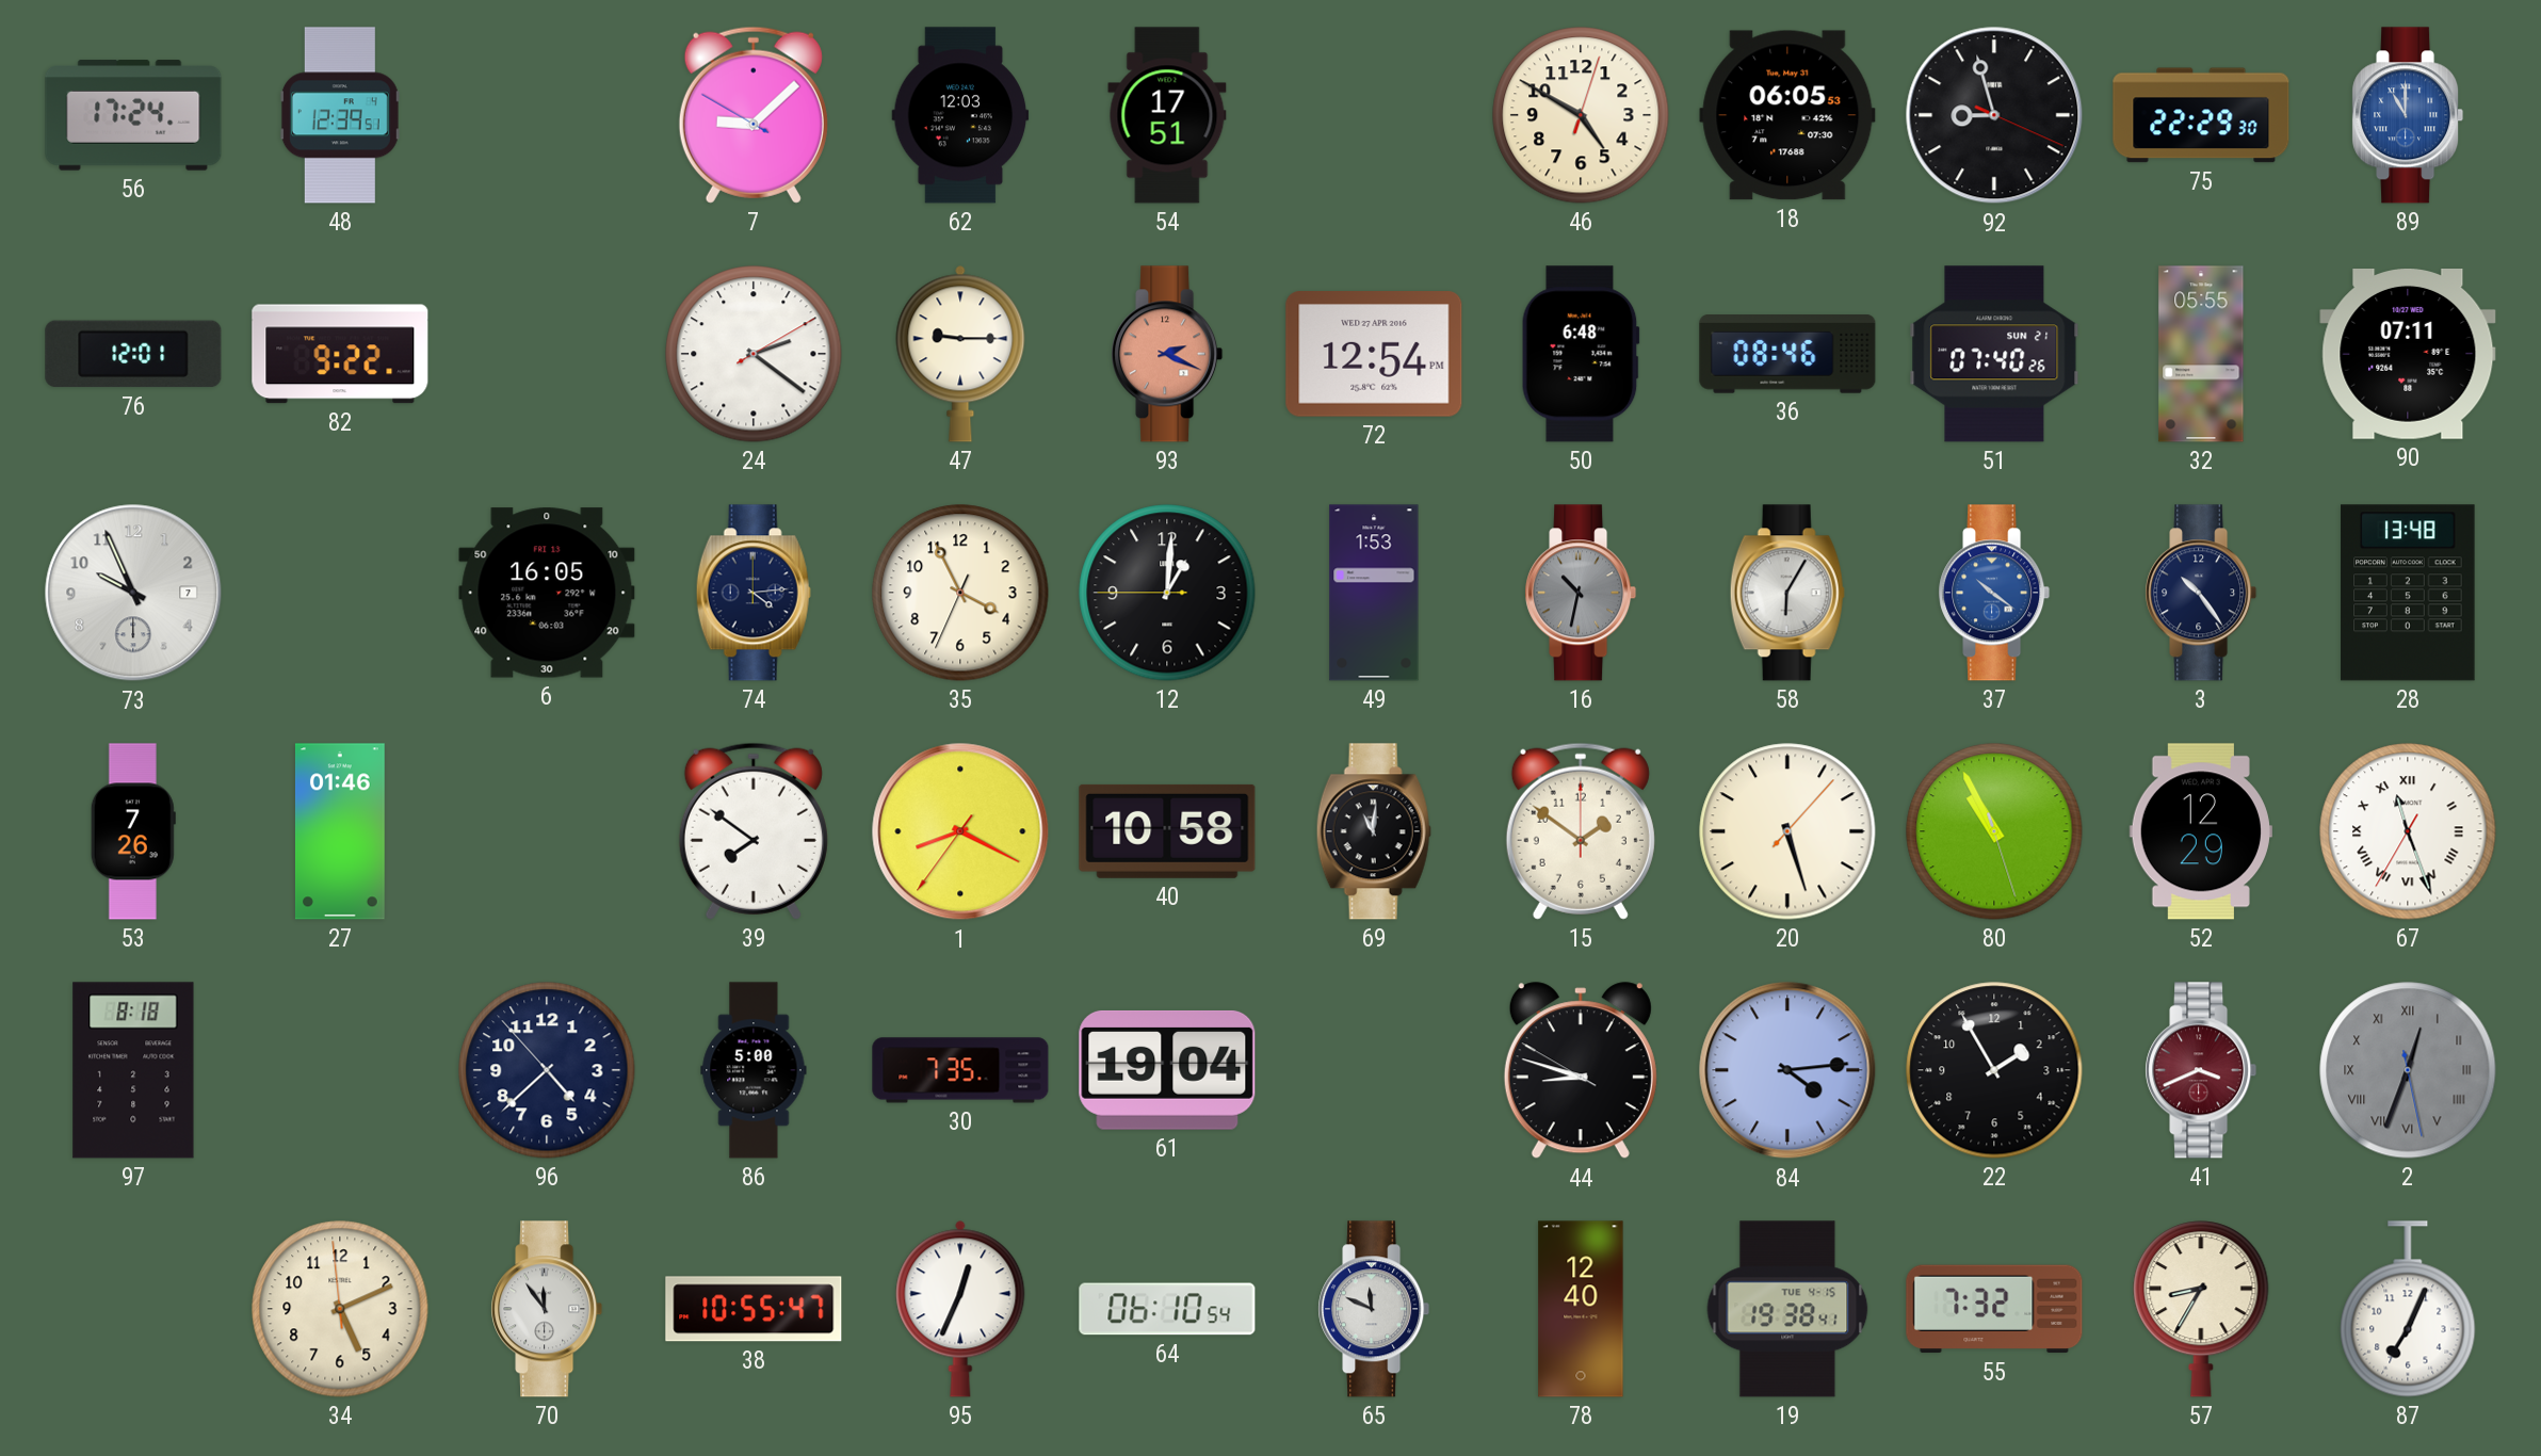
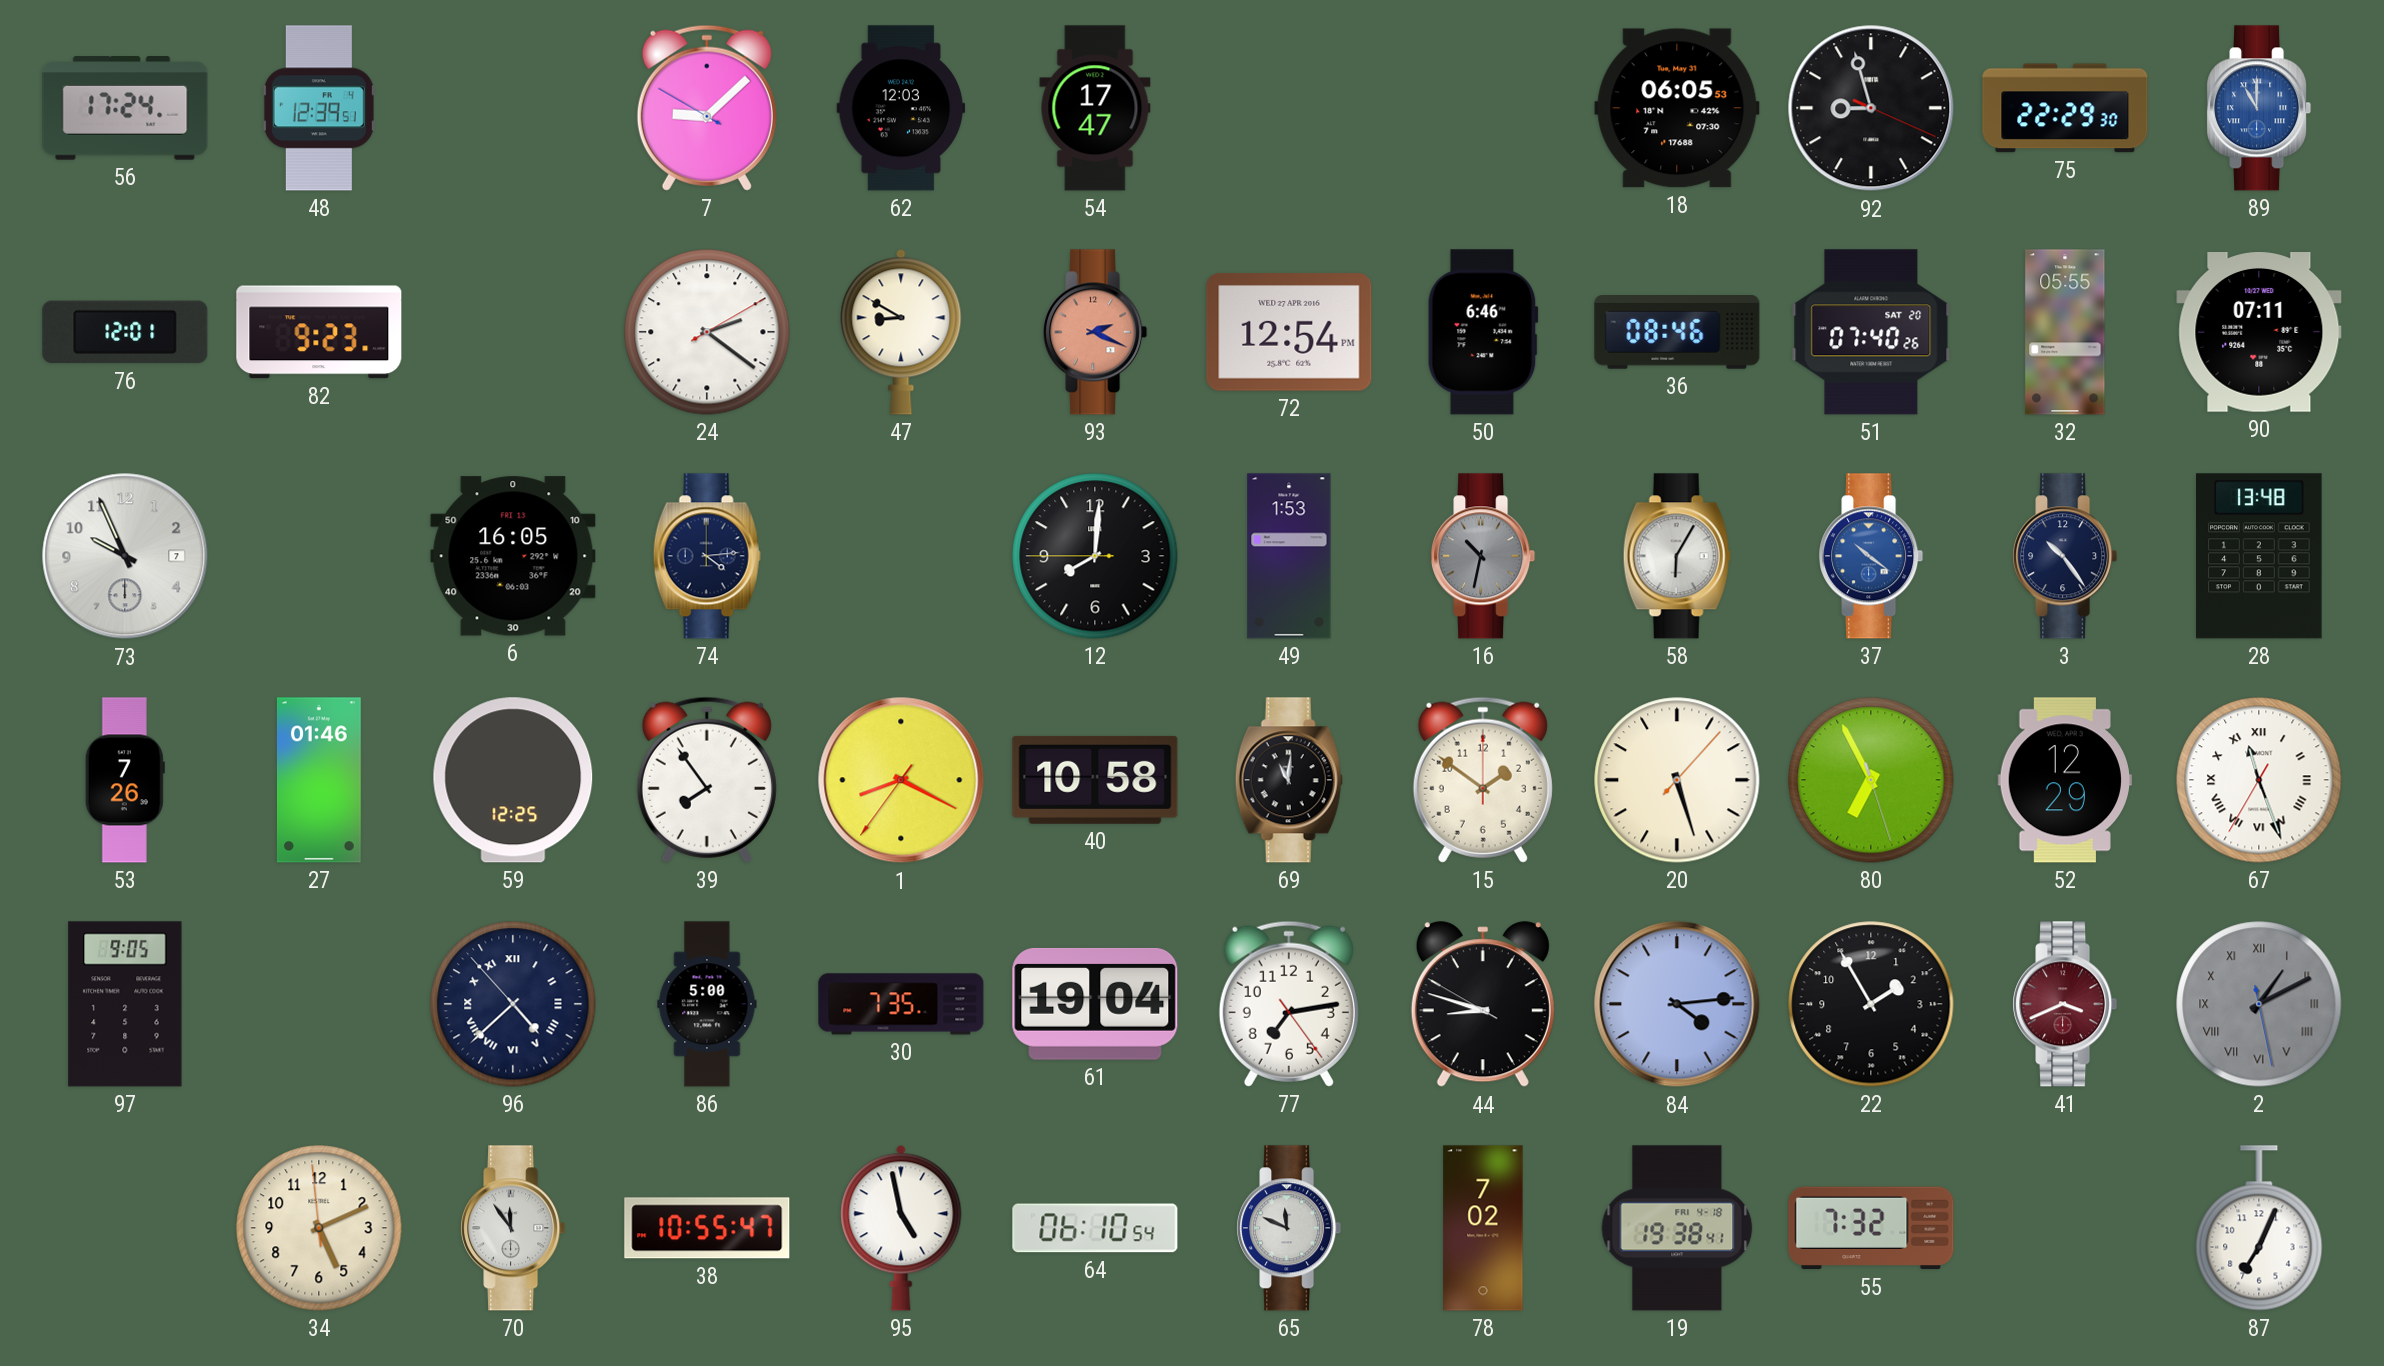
54: 17:51 -> 17:47
46: 4:50 -> none
82: 9:22 -> 9:23
47: 9:15 -> 8:50
50: 6:48 -> 6:46
51 date: SUN 21 -> SAT 20
35: 3:55 -> none
12: 1:00 -> 8:00
59: none -> 12:25
39: 7:51 -> 7:54
80: 10:55 -> 6:55
97: 8:18 -> 9:05
96 numerals: Arabic -> Roman
77: none -> 7:13
2: 12:33 -> 1:10
95: 12:34 -> 4:58
78: 12:40 -> 7:02
19 date: TUE 4-15 -> FRI 4-18
57: 8:35 -> none
